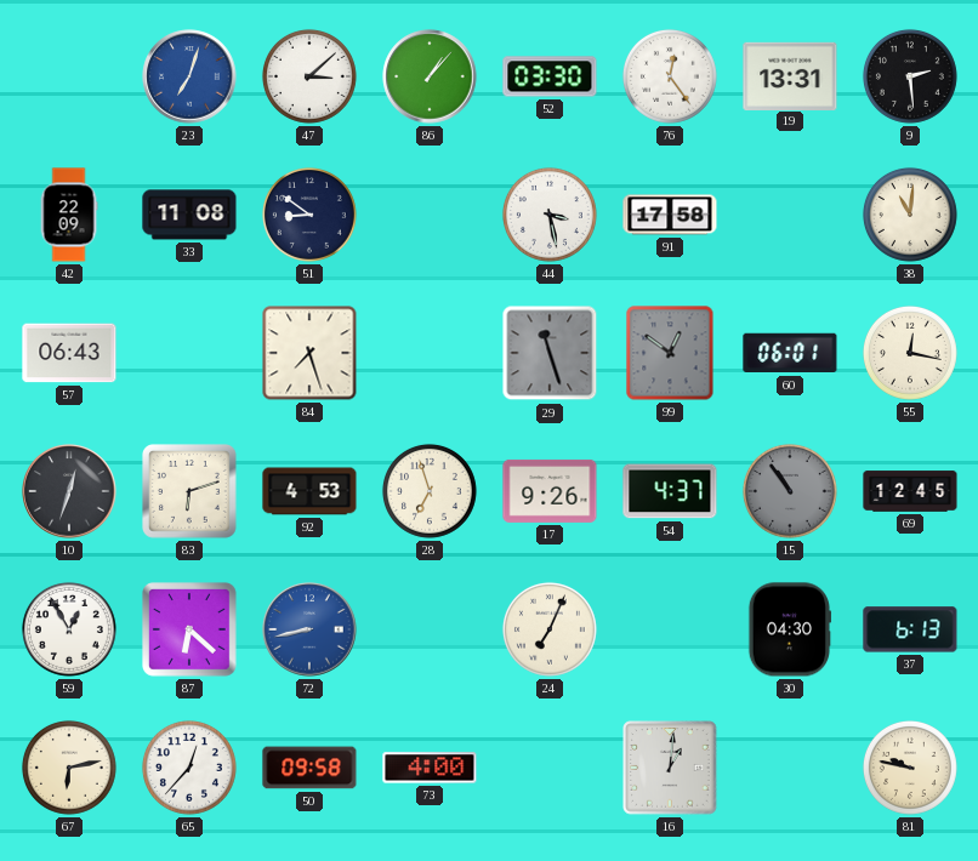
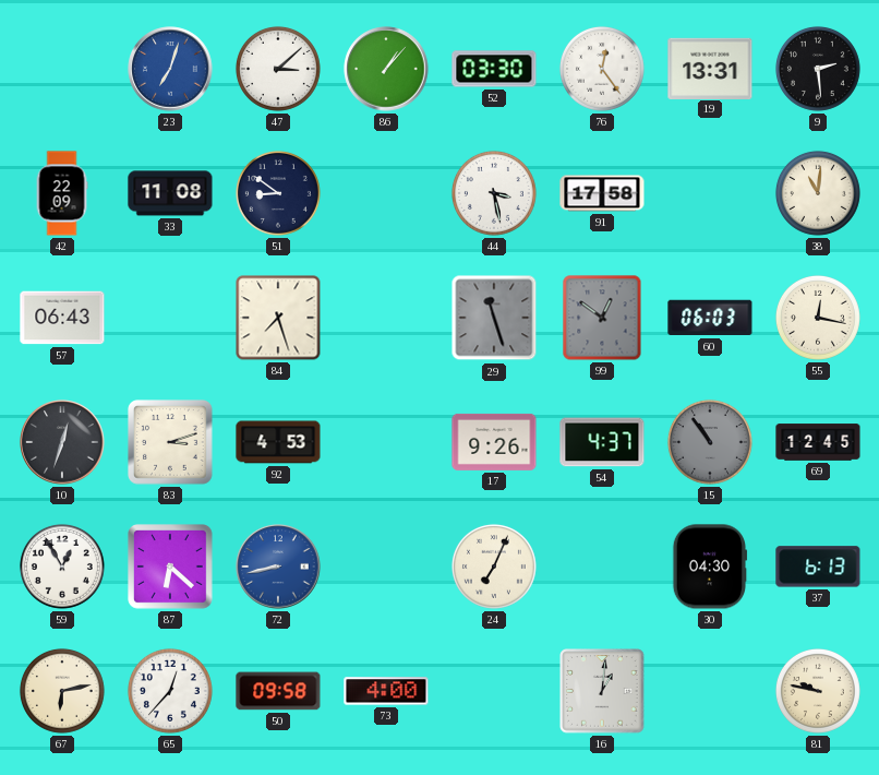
60: 06:01 -> 06:03
83: 6:12 -> 3:12
28: 6:57 -> none
